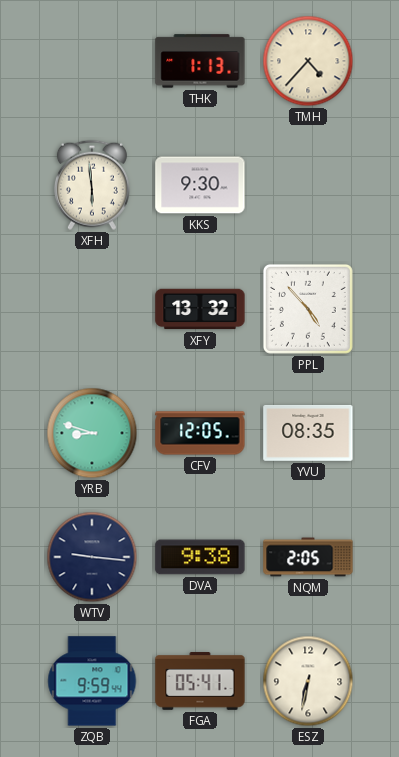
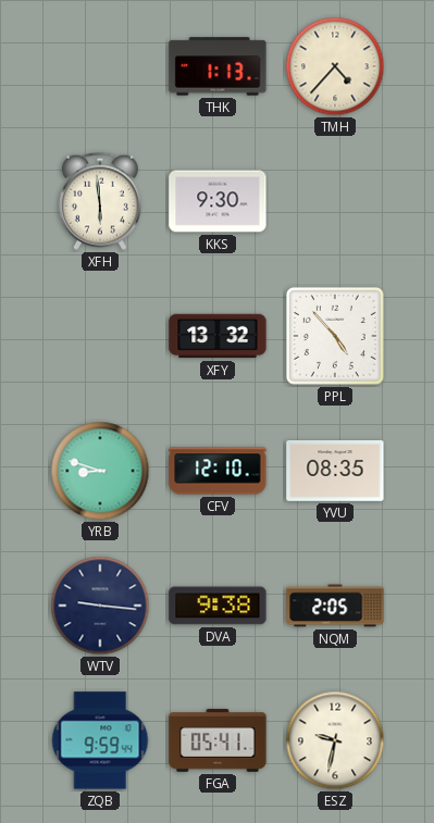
CFV: 12:05 -> 12:10
ESZ: 6:32 -> 9:32
